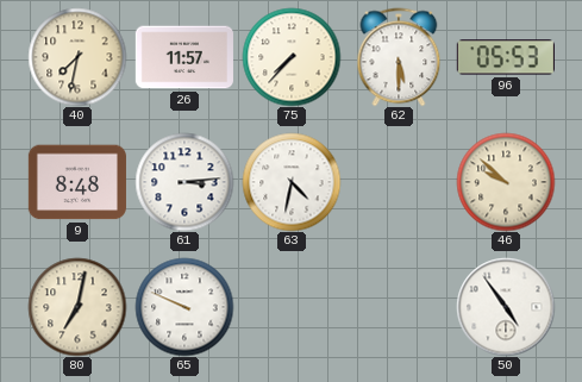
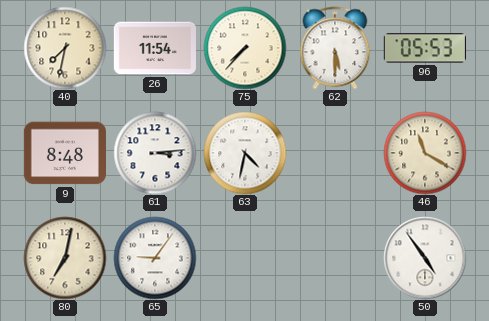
26: 11:57 -> 11:54
46: 9:52 -> 11:20
65: 9:49 -> 9:06
